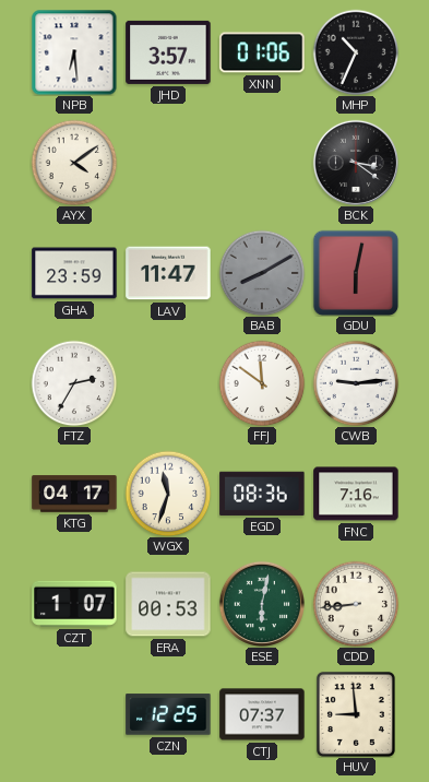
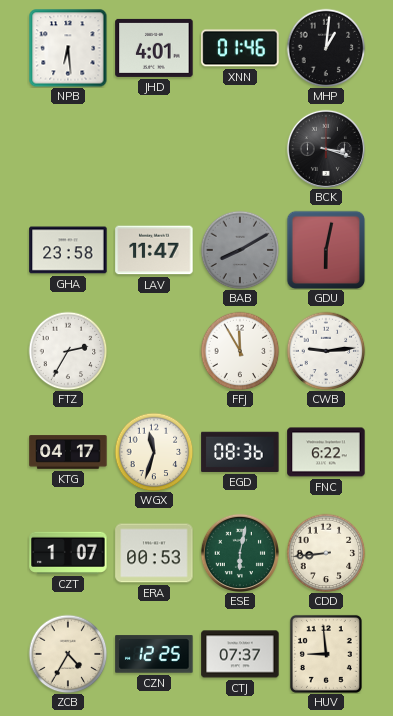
JHD: 3:57 -> 4:01
XNN: 01:06 -> 01:46
MHP: 10:34 -> 1:01
AYX: 4:09 -> none
BCK: 3:21 -> 3:18
GHA: 23:59 -> 23:58
FFJ: 11:51 -> 11:55
FNC: 7:16 -> 6:22
ZCB: none -> 4:35
